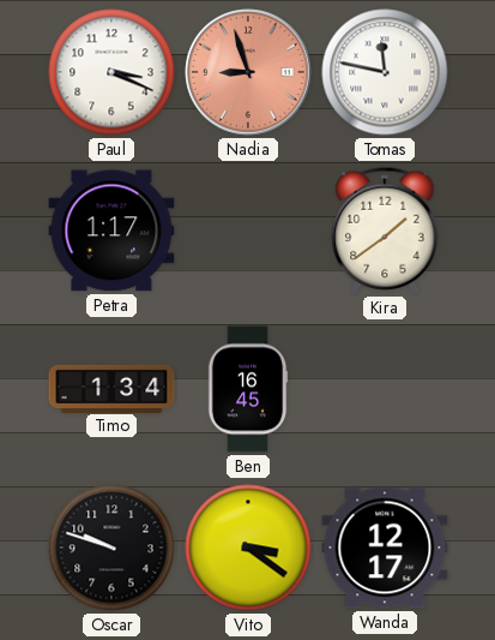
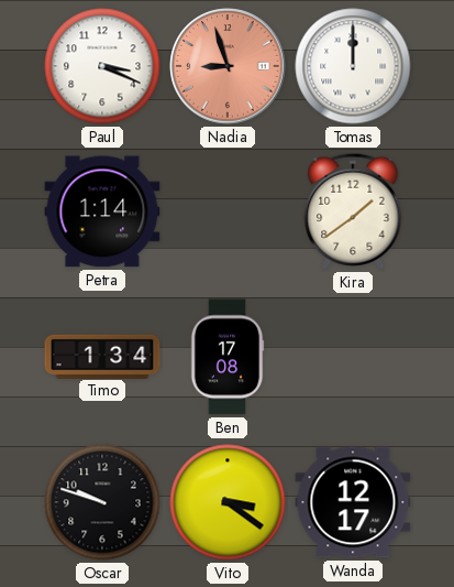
Tomas: 11:47 -> 12:00
Petra: 1:17 -> 1:14
Ben: 16:45 -> 17:08
